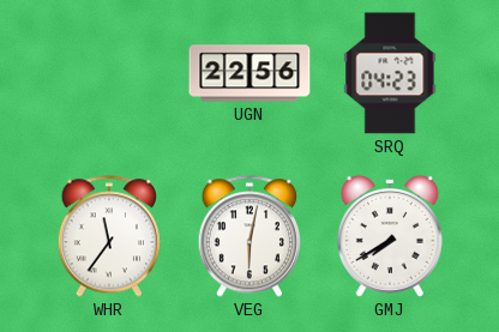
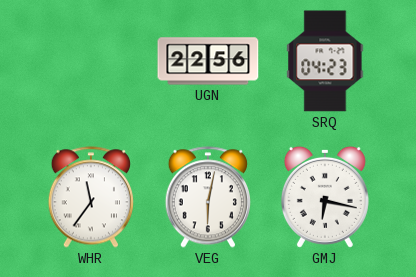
GMJ: 7:40 -> 6:17
